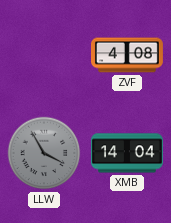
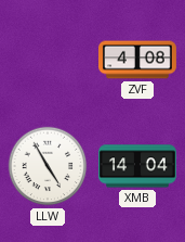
LLW: 3:55 -> 4:55
LLW dial: grey -> white
